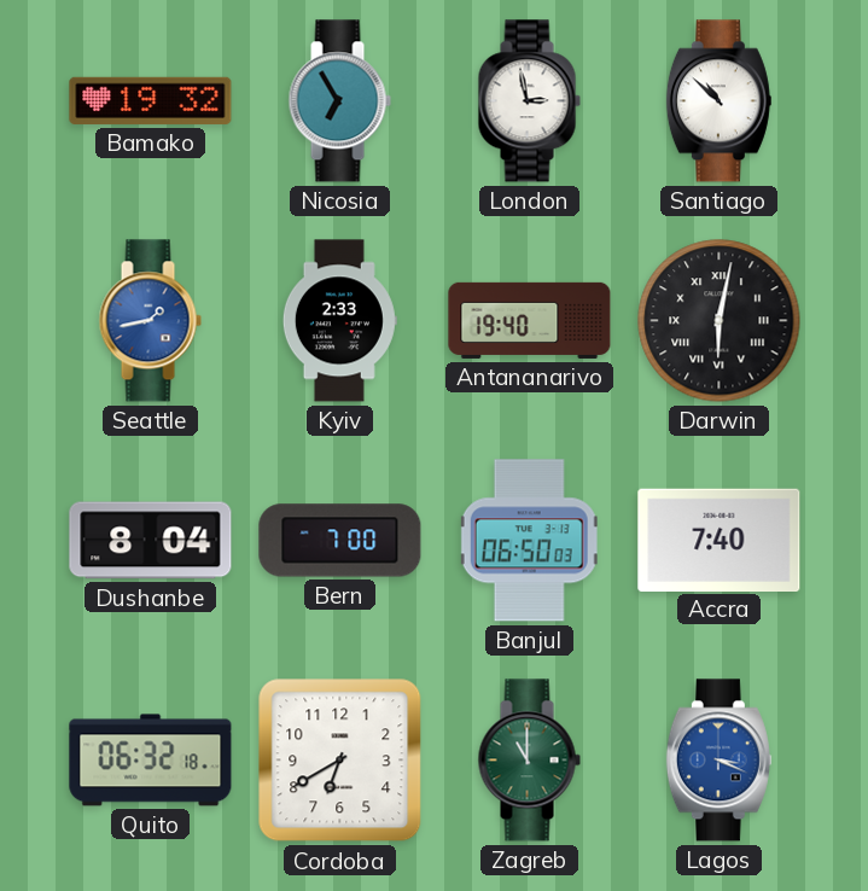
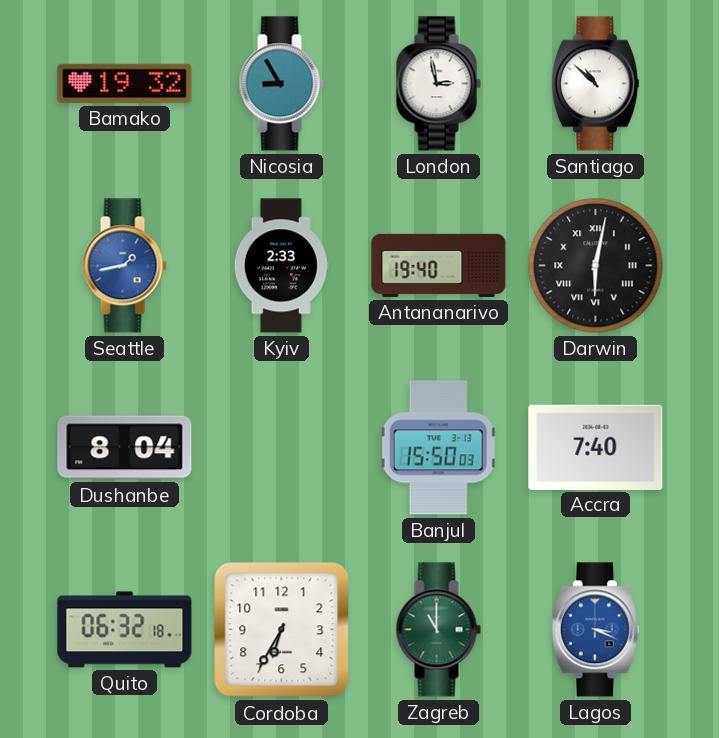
Nicosia: 6:55 -> 8:55
Bern: 7:00 -> none
Banjul: 06:50 -> 15:50
Cordoba: 6:40 -> 6:35
